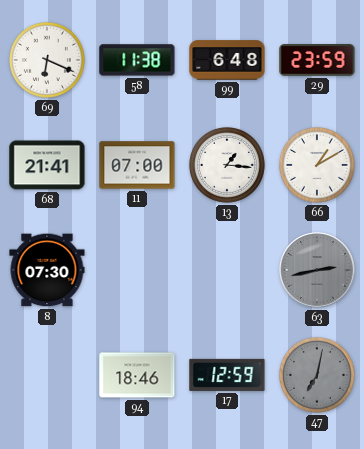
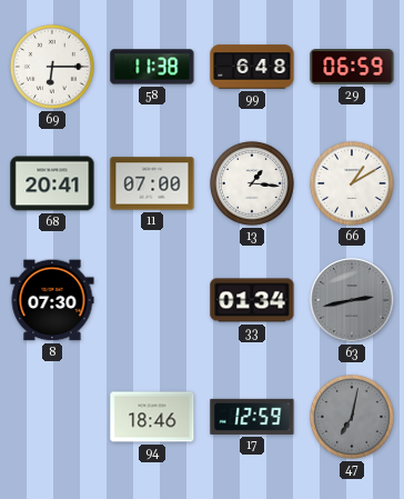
69: 6:19 -> 6:15
29: 23:59 -> 06:59
68: 21:41 -> 20:41
33: none -> 01:34
